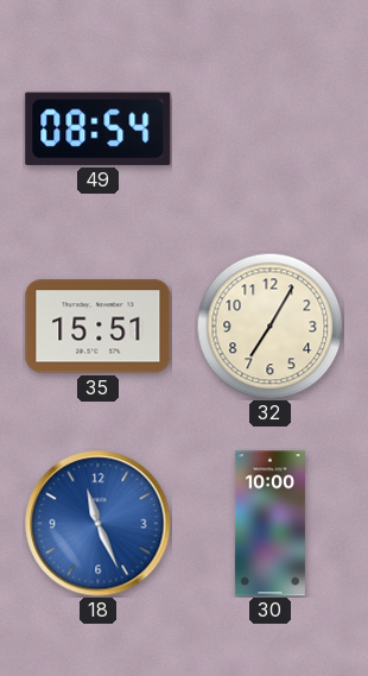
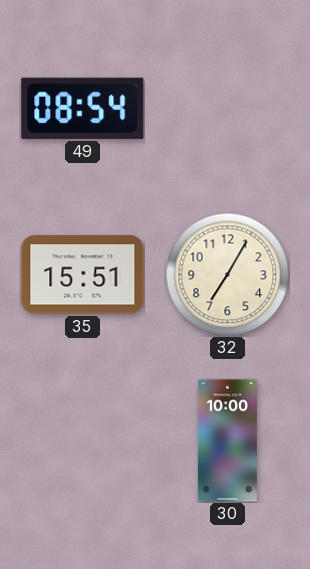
18: 11:26 -> none
